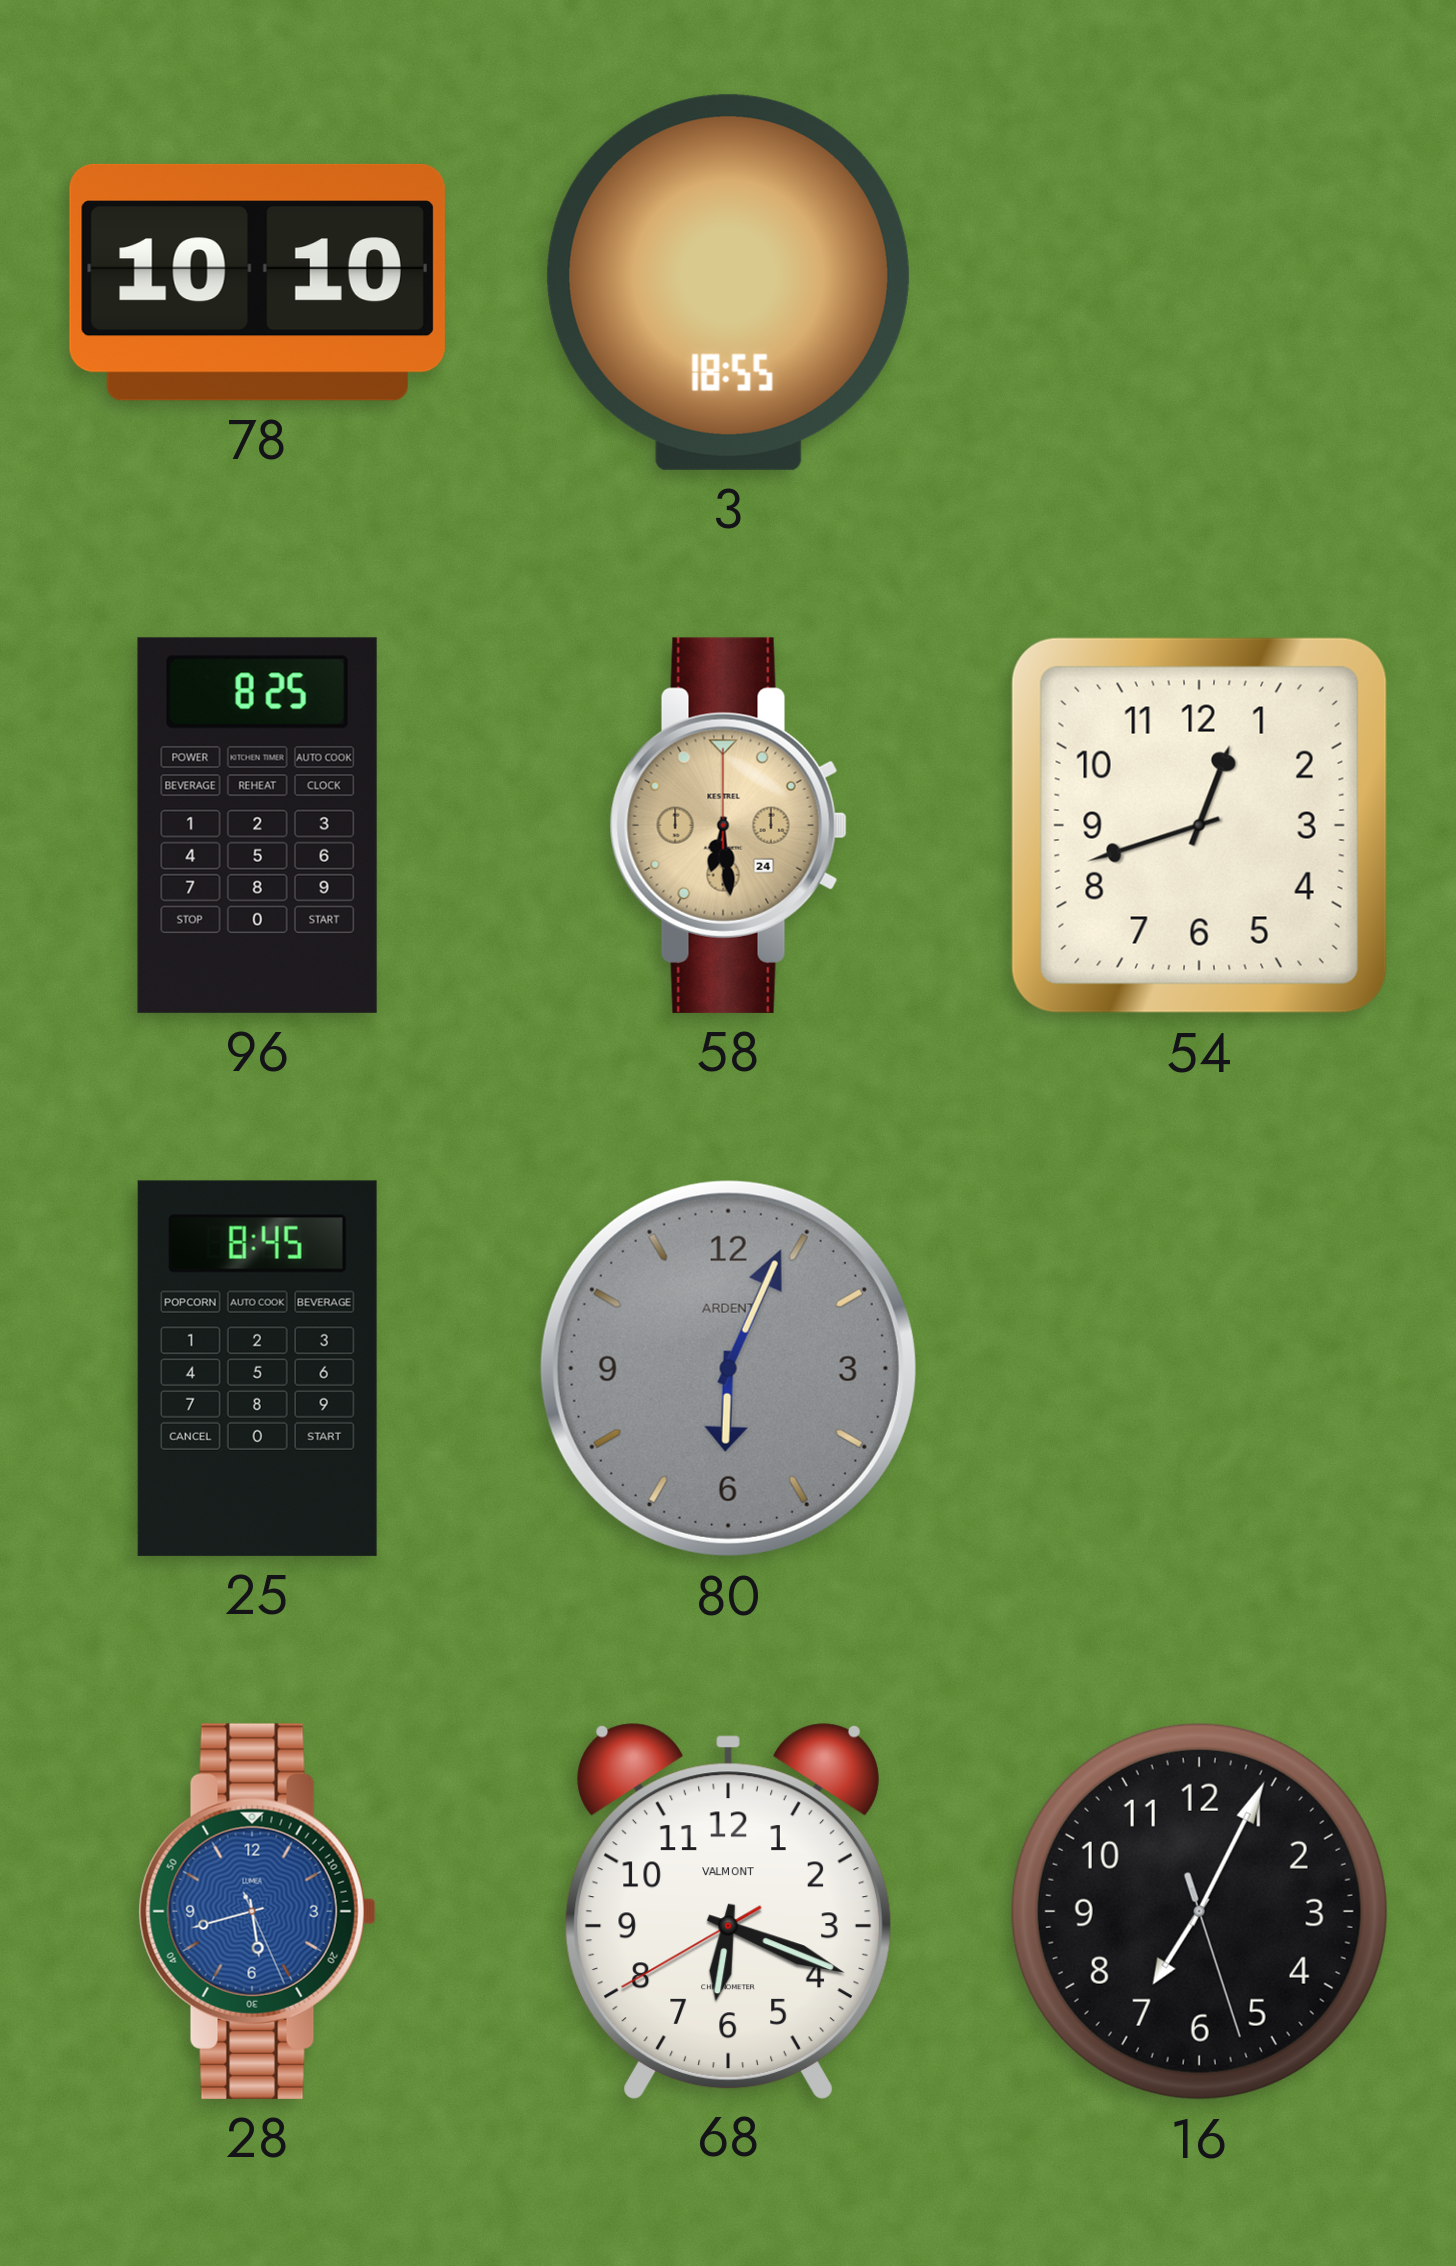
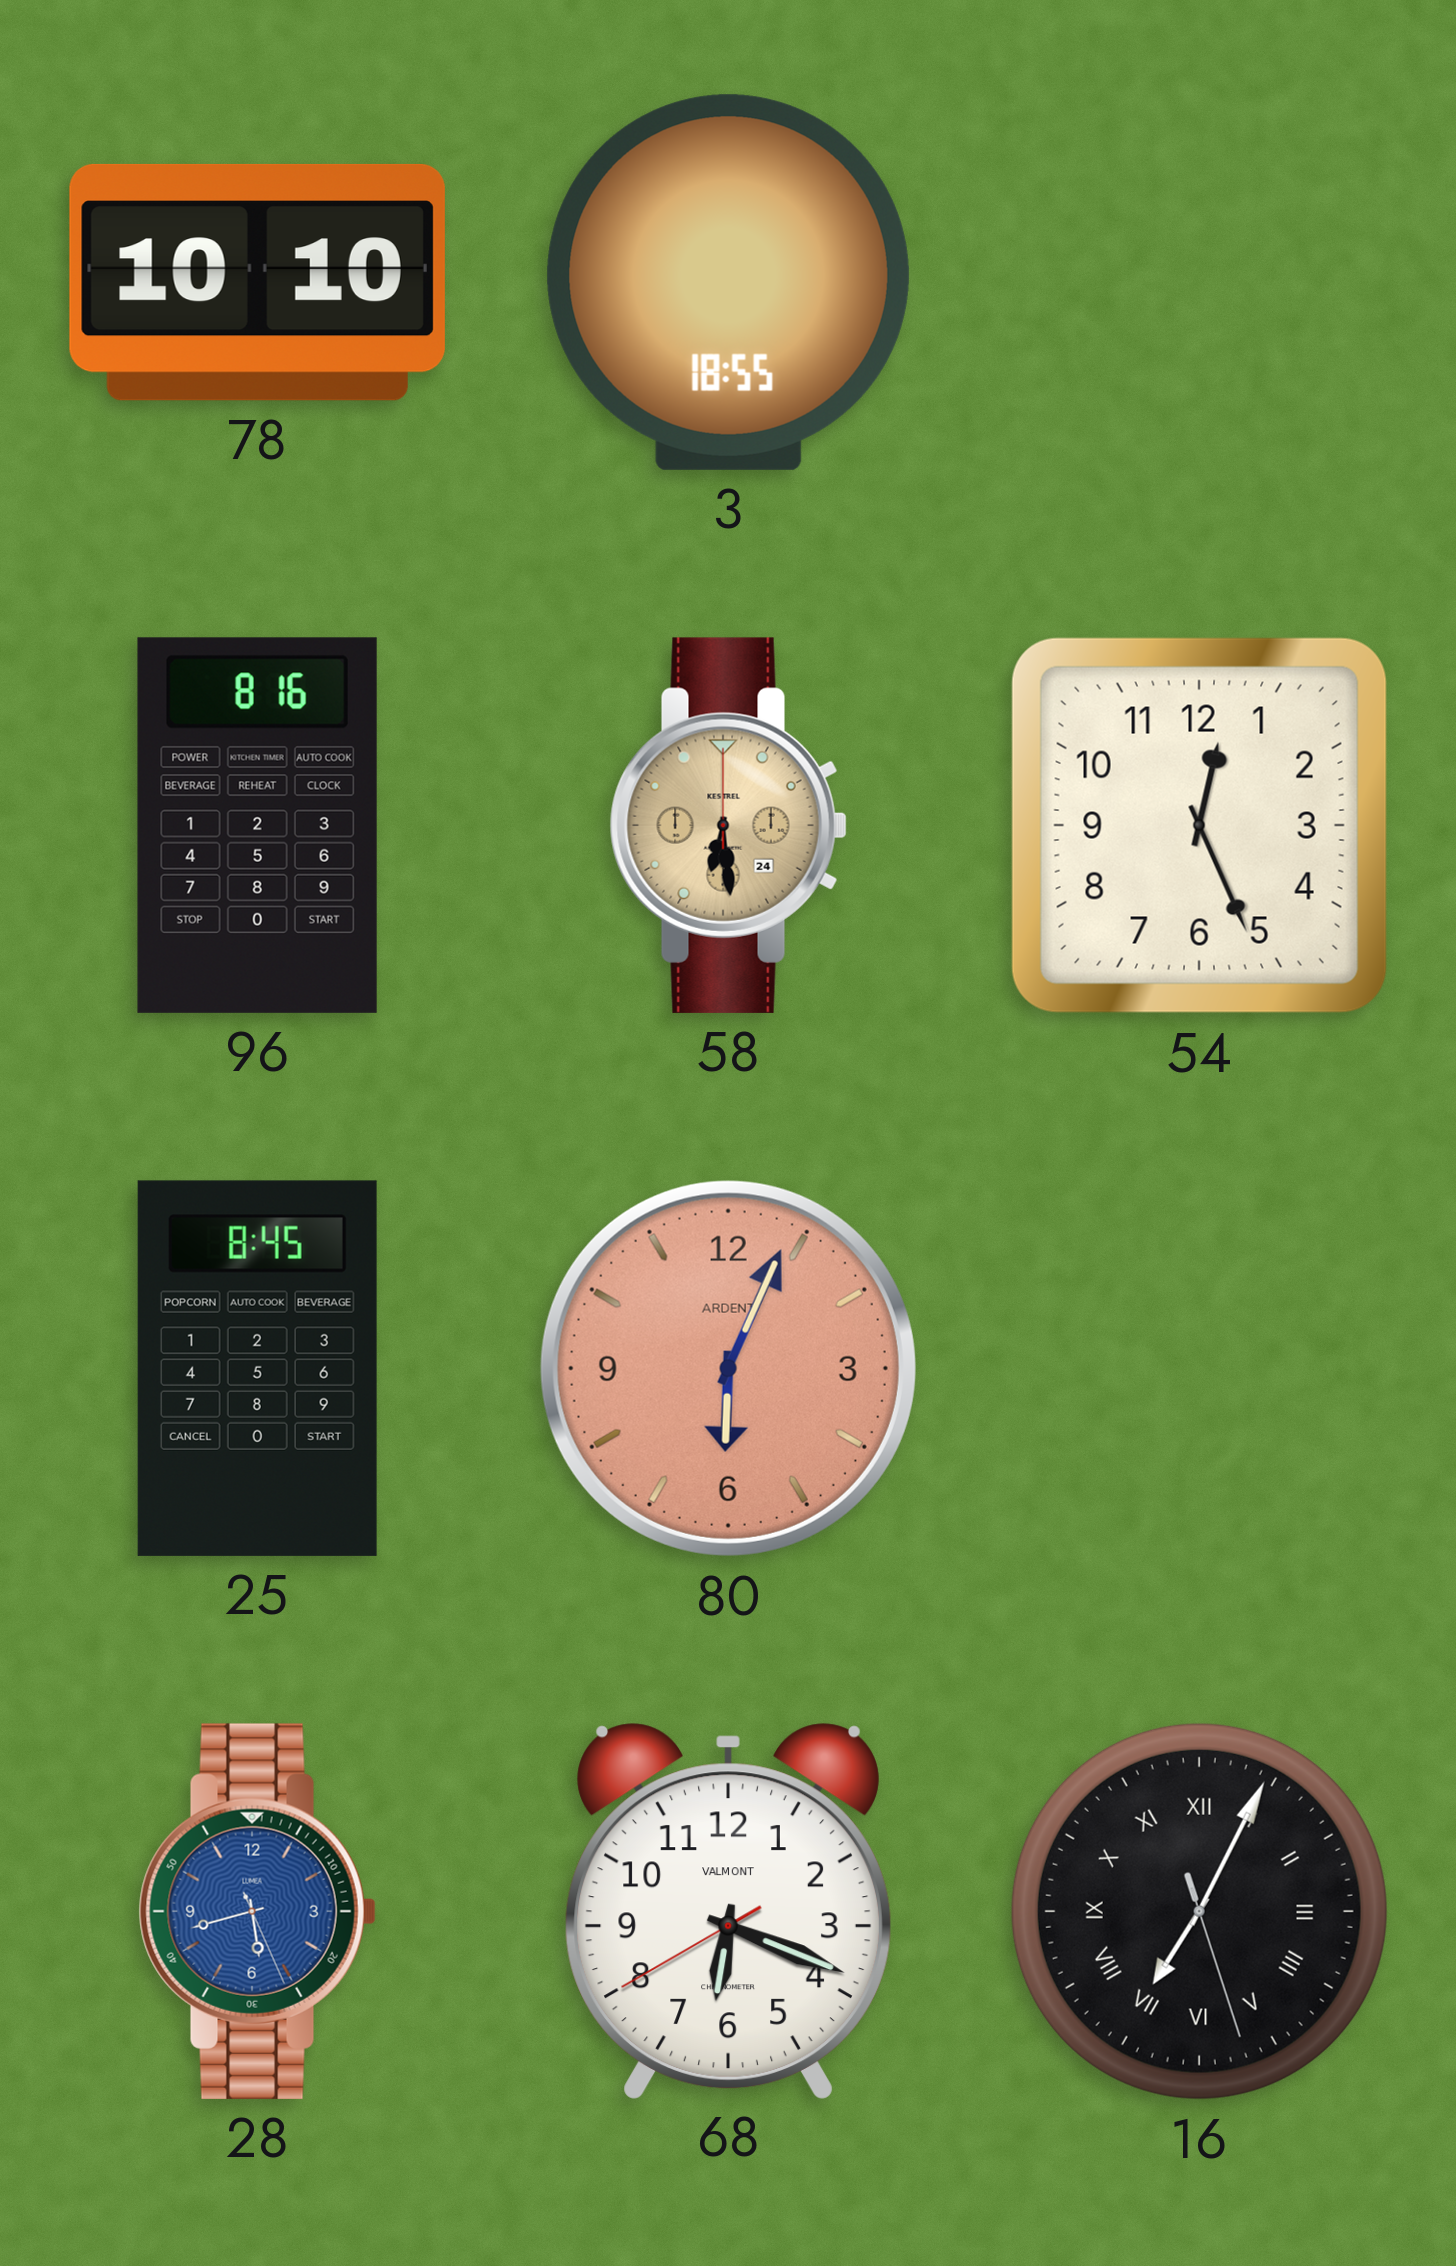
96: 8:25 -> 8:16
54: 12:42 -> 12:26
80 dial: grey -> salmon
16 numerals: Arabic -> Roman
